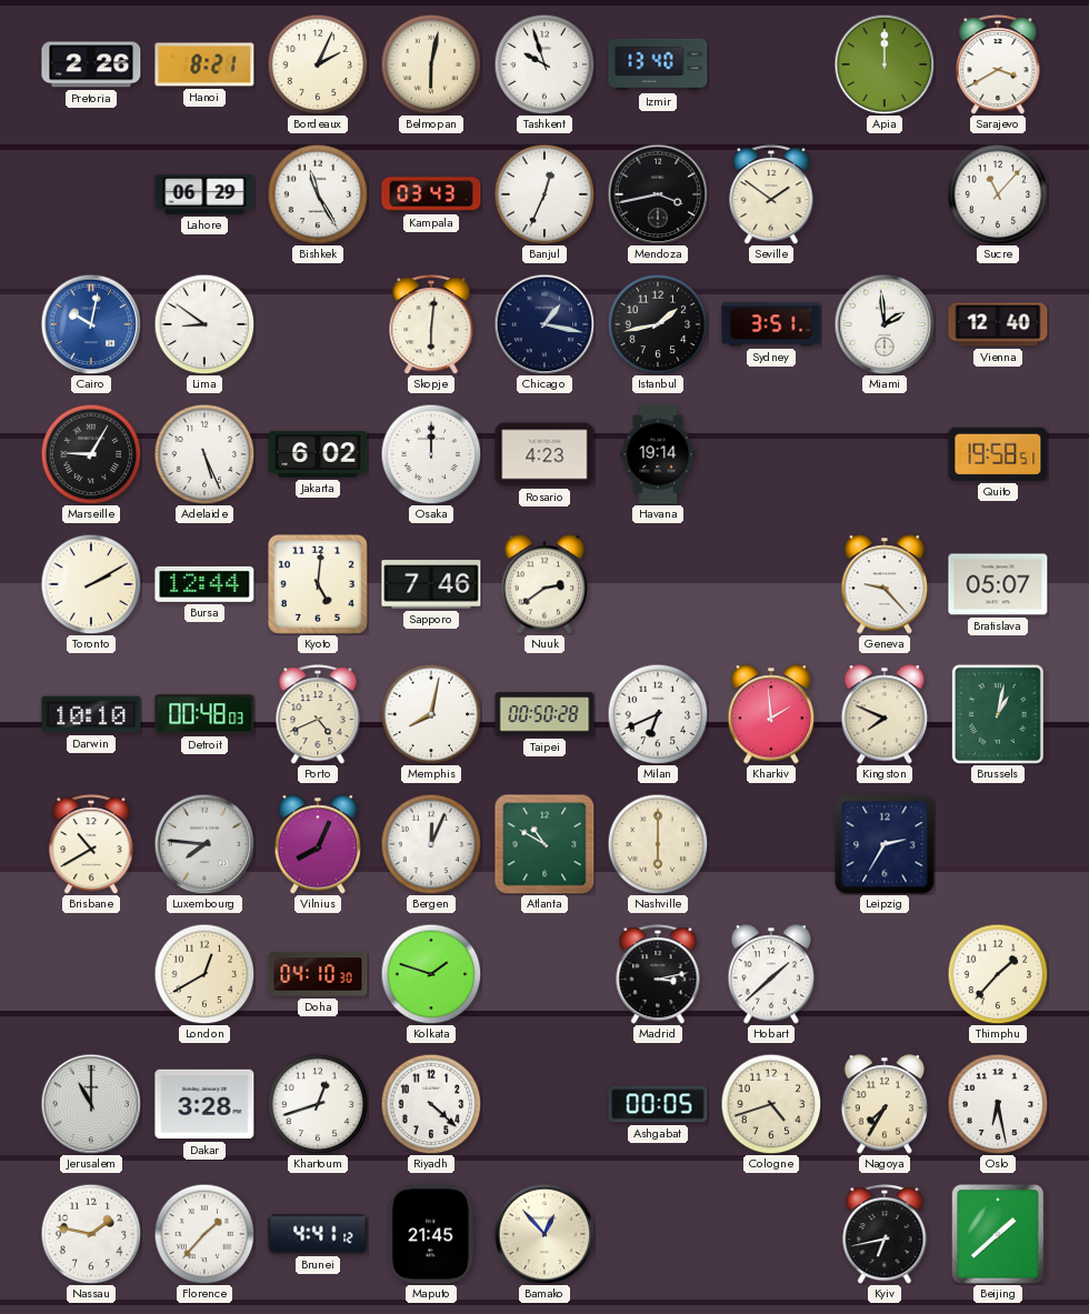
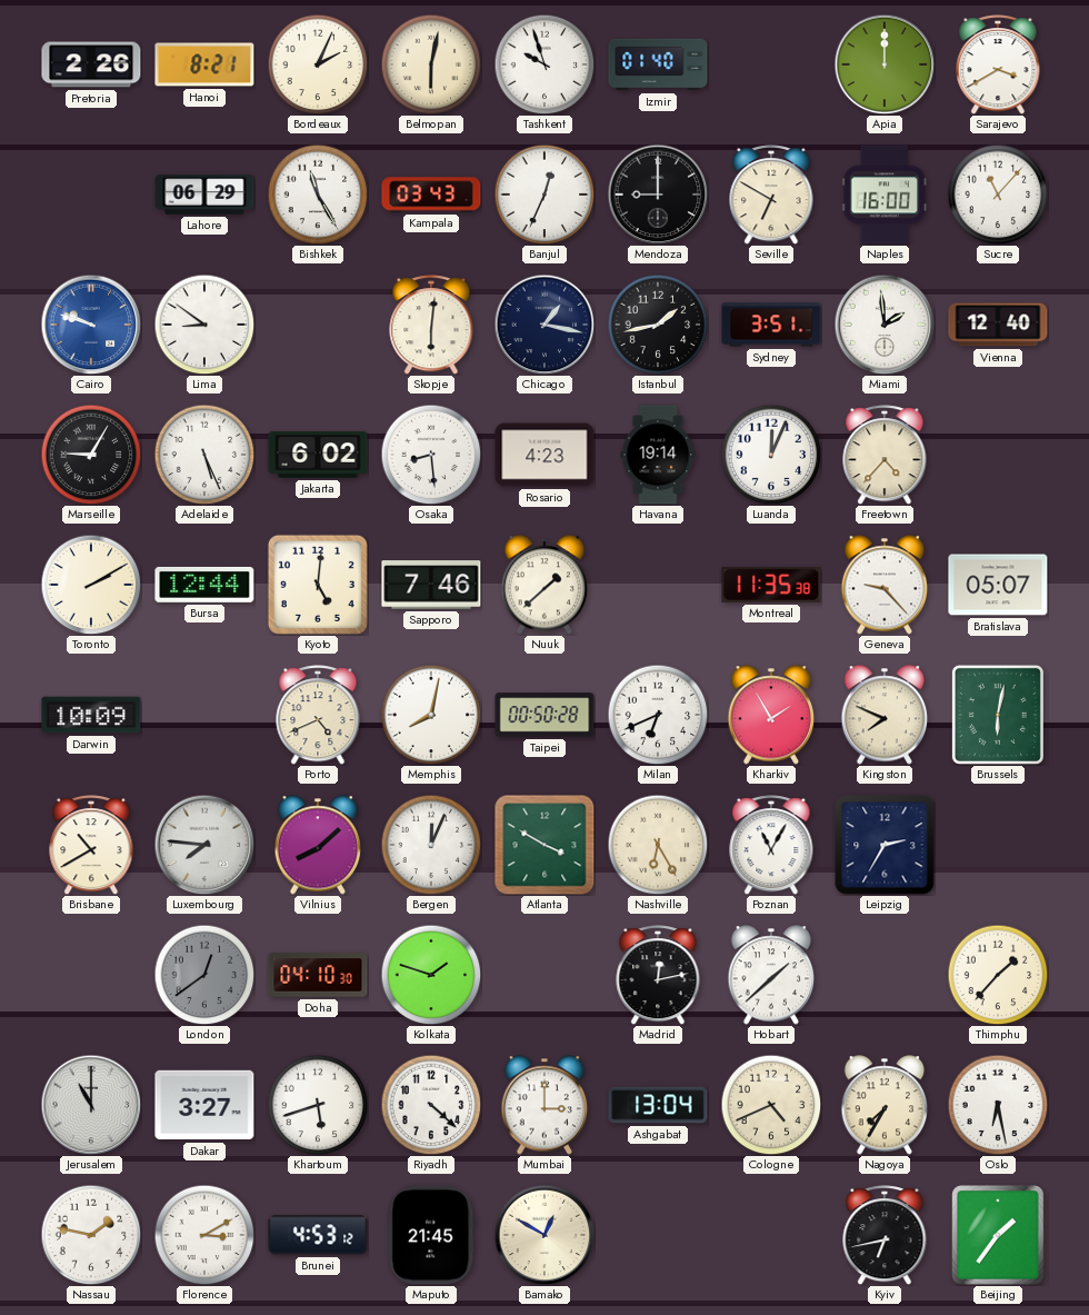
Izmir: 13:40 -> 01:40
Mendoza: 3:43 -> 9:00
Seville: 1:51 -> 6:50
Naples: none -> 16:00
Cairo: 10:02 -> 9:48
Osaka: 12:00 -> 8:29
Luanda: none -> 12:04
Freetown: none -> 4:37
Quito: 19:58 -> none
Nuuk: 2:39 -> 1:38
Montreal: none -> 11:35
Darwin: 10:10 -> 10:09
Detroit: 00:48 -> none
Kharkiv: 1:59 -> 1:55
Brussels: 1:02 -> 6:02
Vilnius: 8:04 -> 8:08
Atlanta: 10:50 -> 3:50
Nashville: 6:00 -> 6:25
Poznan: none -> 11:05
London: 12:40 -> 12:39
London dial: cream -> grey
Madrid: 3:13 -> 12:13
Dakar: 3:28 -> 3:27
Khartoum: 12:42 -> 5:42
Mumbai: none -> 3:00
Ashgabat: 00:05 -> 13:04
Cologne: 4:42 -> 4:41
Florence: 1:37 -> 3:10
Brunei: 4:41 -> 4:53
Bamako: 12:53 -> 12:50
Beijing: 1:38 -> 1:36
